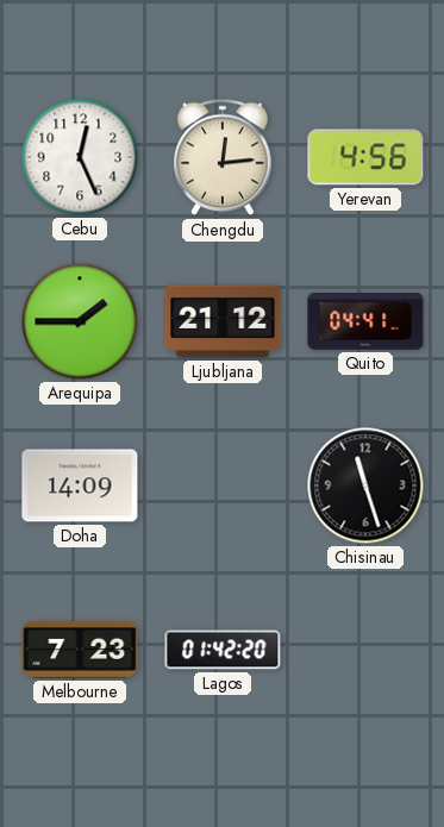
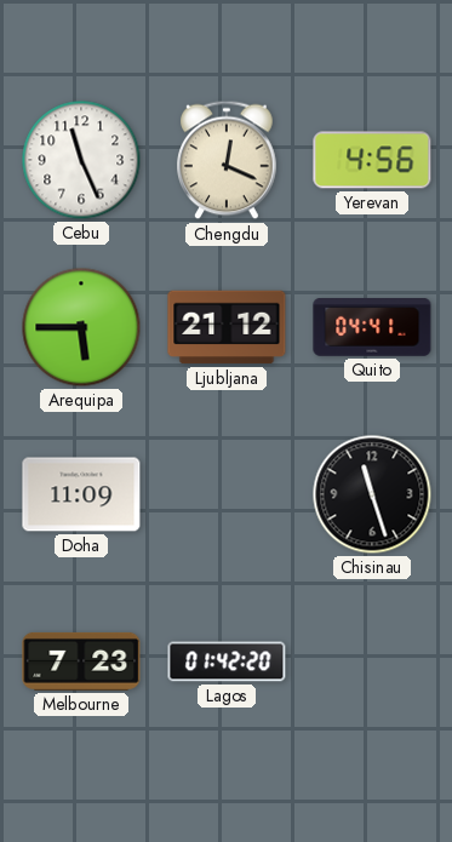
Cebu: 12:26 -> 11:26
Chengdu: 12:14 -> 12:19
Arequipa: 1:45 -> 5:45
Doha: 14:09 -> 11:09
